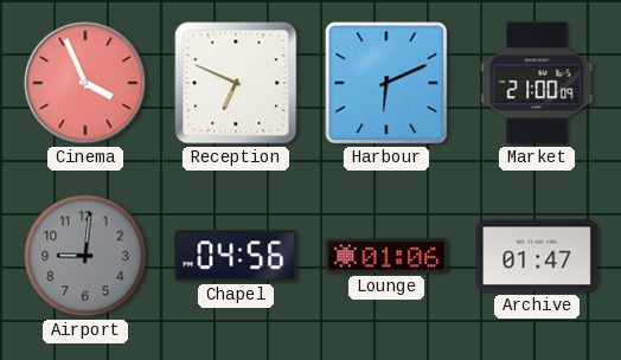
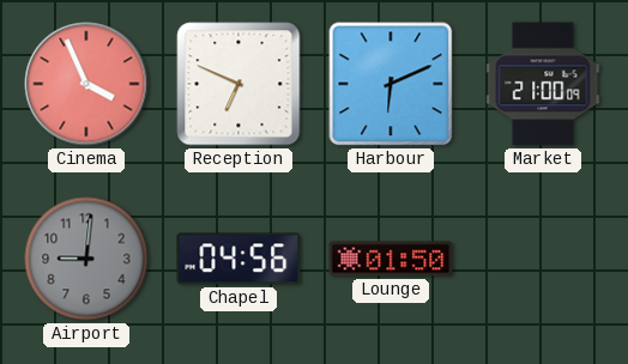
Lounge: 01:06 -> 01:50
Archive: 01:47 -> none
